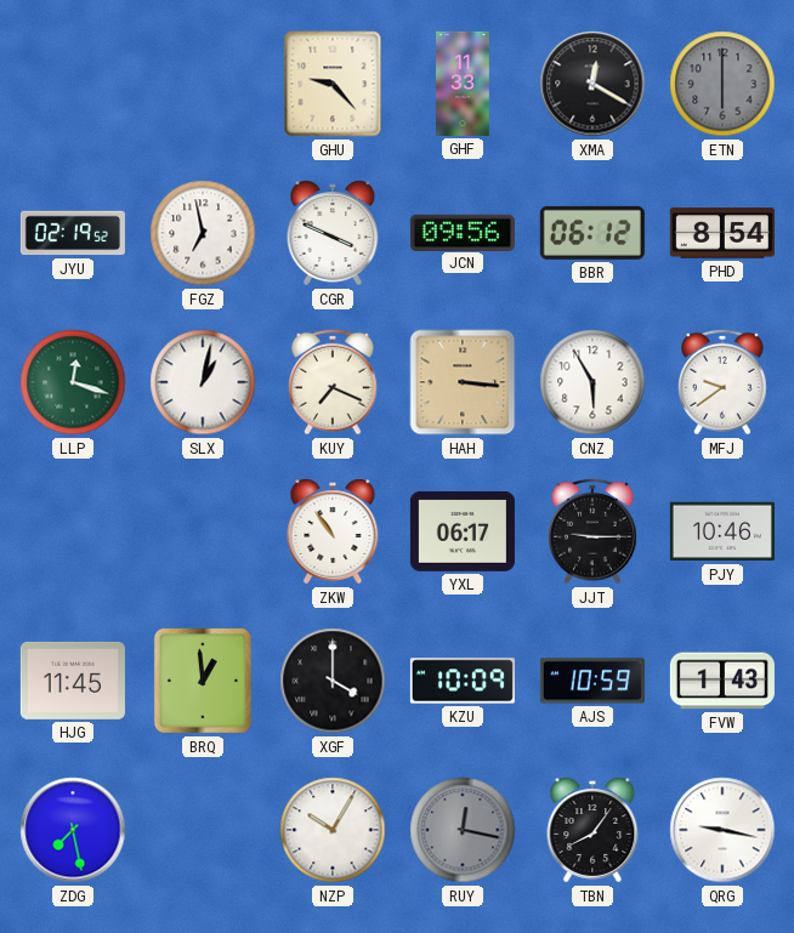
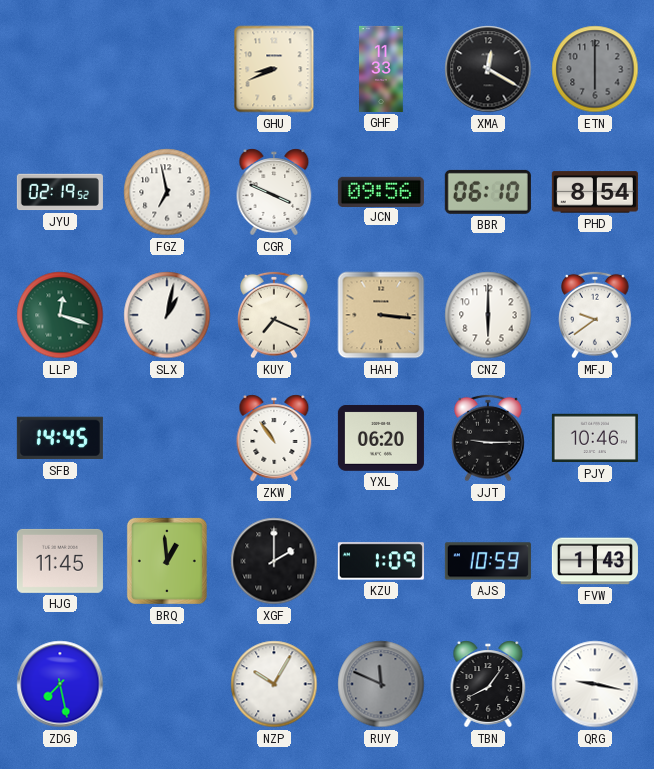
GHU: 9:23 -> 8:41
BBR: 06:12 -> 06:10
CNZ: 5:55 -> 6:00
SFB: none -> 14:45
YXL: 06:17 -> 06:20
XGF: 4:00 -> 2:00
KZU: 10:09 -> 1:09
RUY: 12:17 -> 11:49
